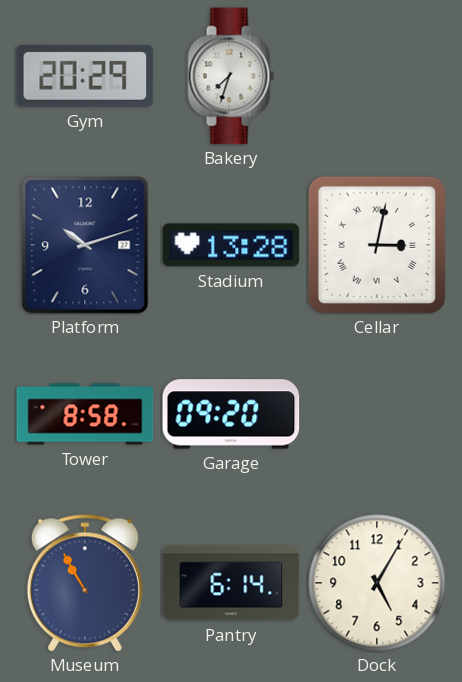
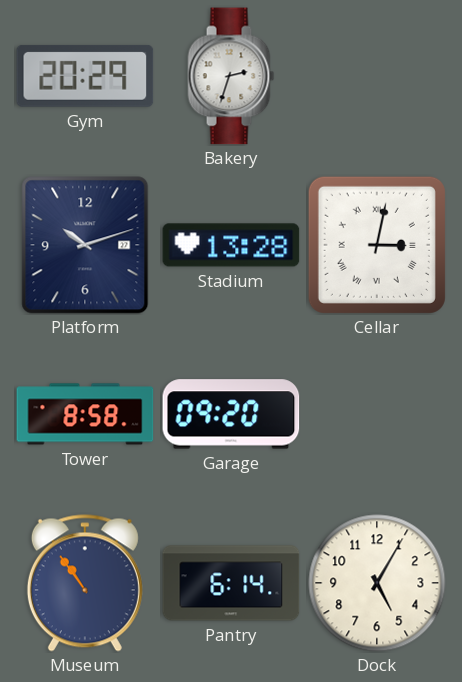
Bakery: 7:33 -> 2:33
Museum: 10:55 -> 10:54
